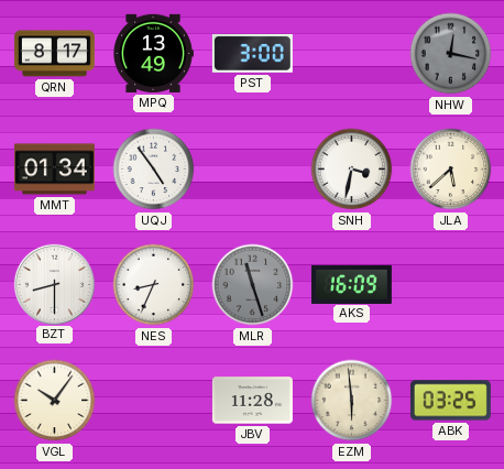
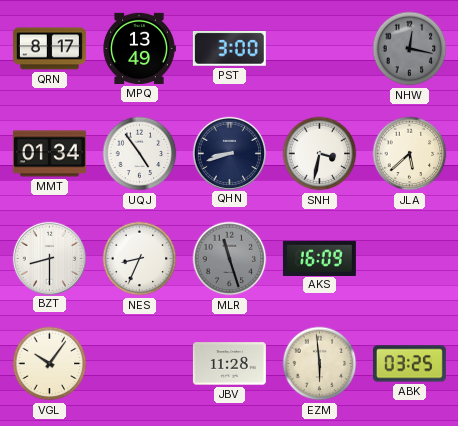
QHN: none -> 8:42
